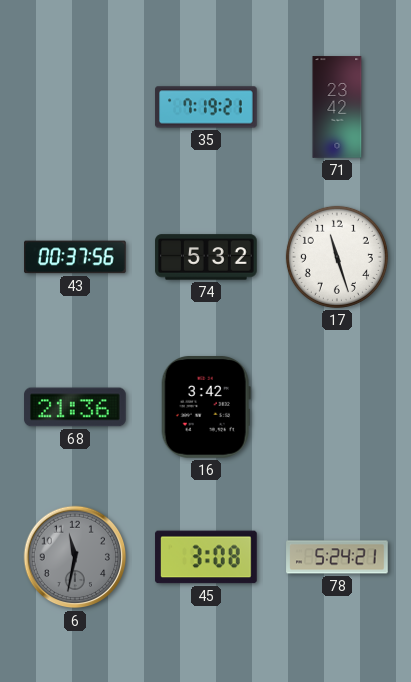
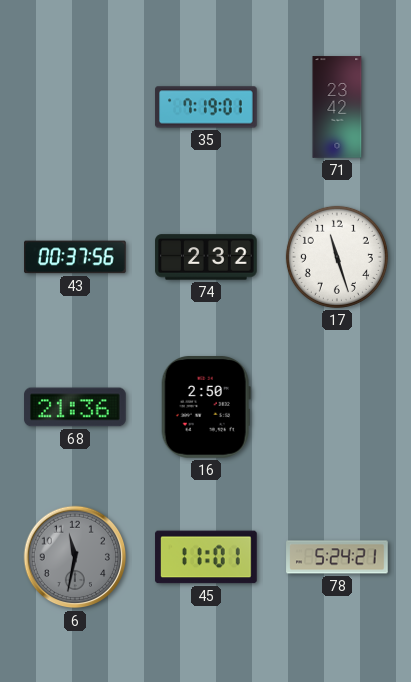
35: 7:19:21 -> 7:19:01
74: 5:32 -> 2:32
16: 3:42 -> 2:50
45: 3:08 -> 11:01
